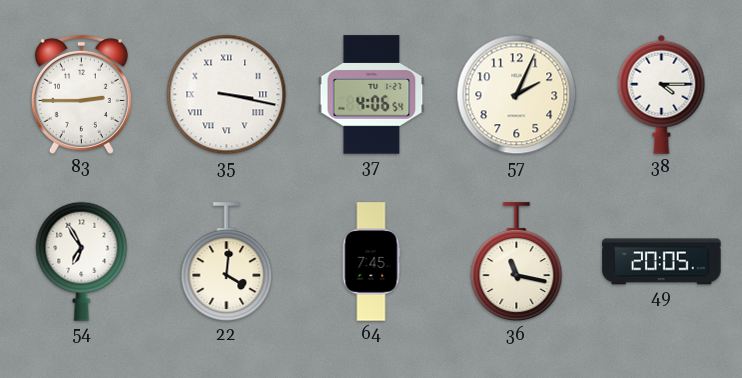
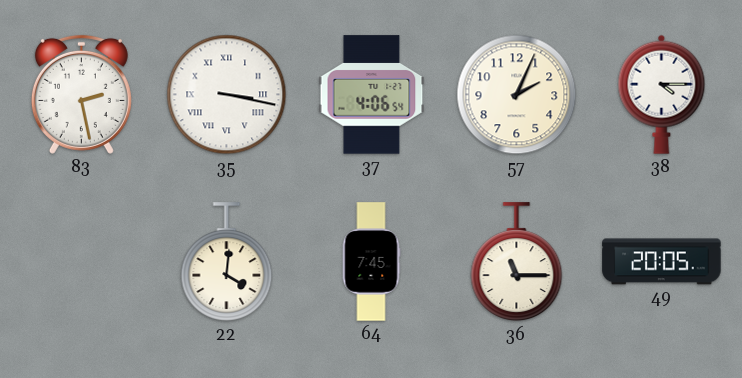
83: 2:45 -> 2:28
54: 6:55 -> none
36: 11:17 -> 11:15
